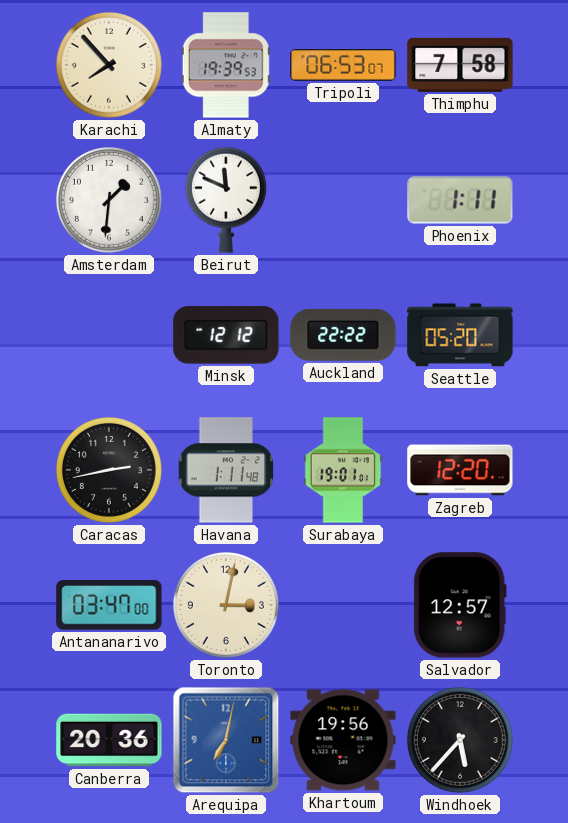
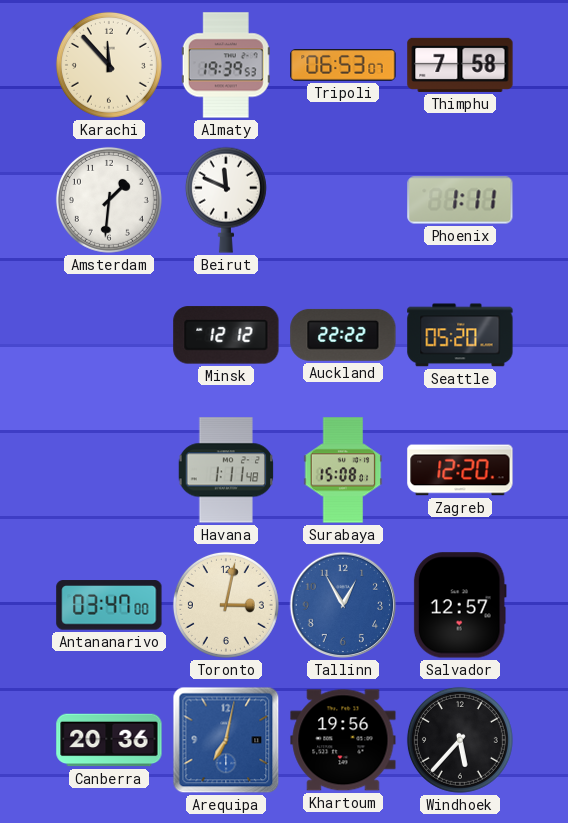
Karachi: 7:53 -> 11:53
Caracas: 2:43 -> none
Surabaya: 19:01 -> 15:08
Tallinn: none -> 12:55
